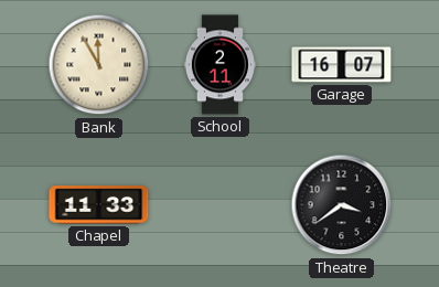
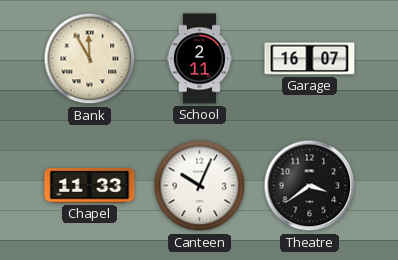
Canteen: none -> 10:04
